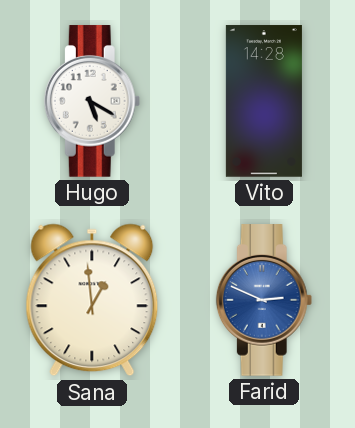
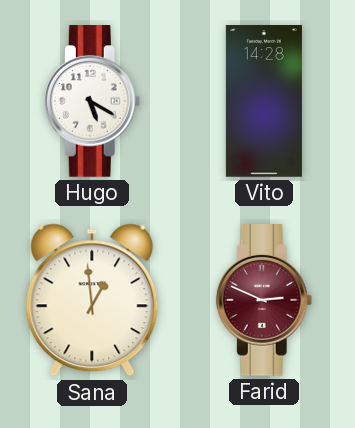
Farid dial: blue -> burgundy
